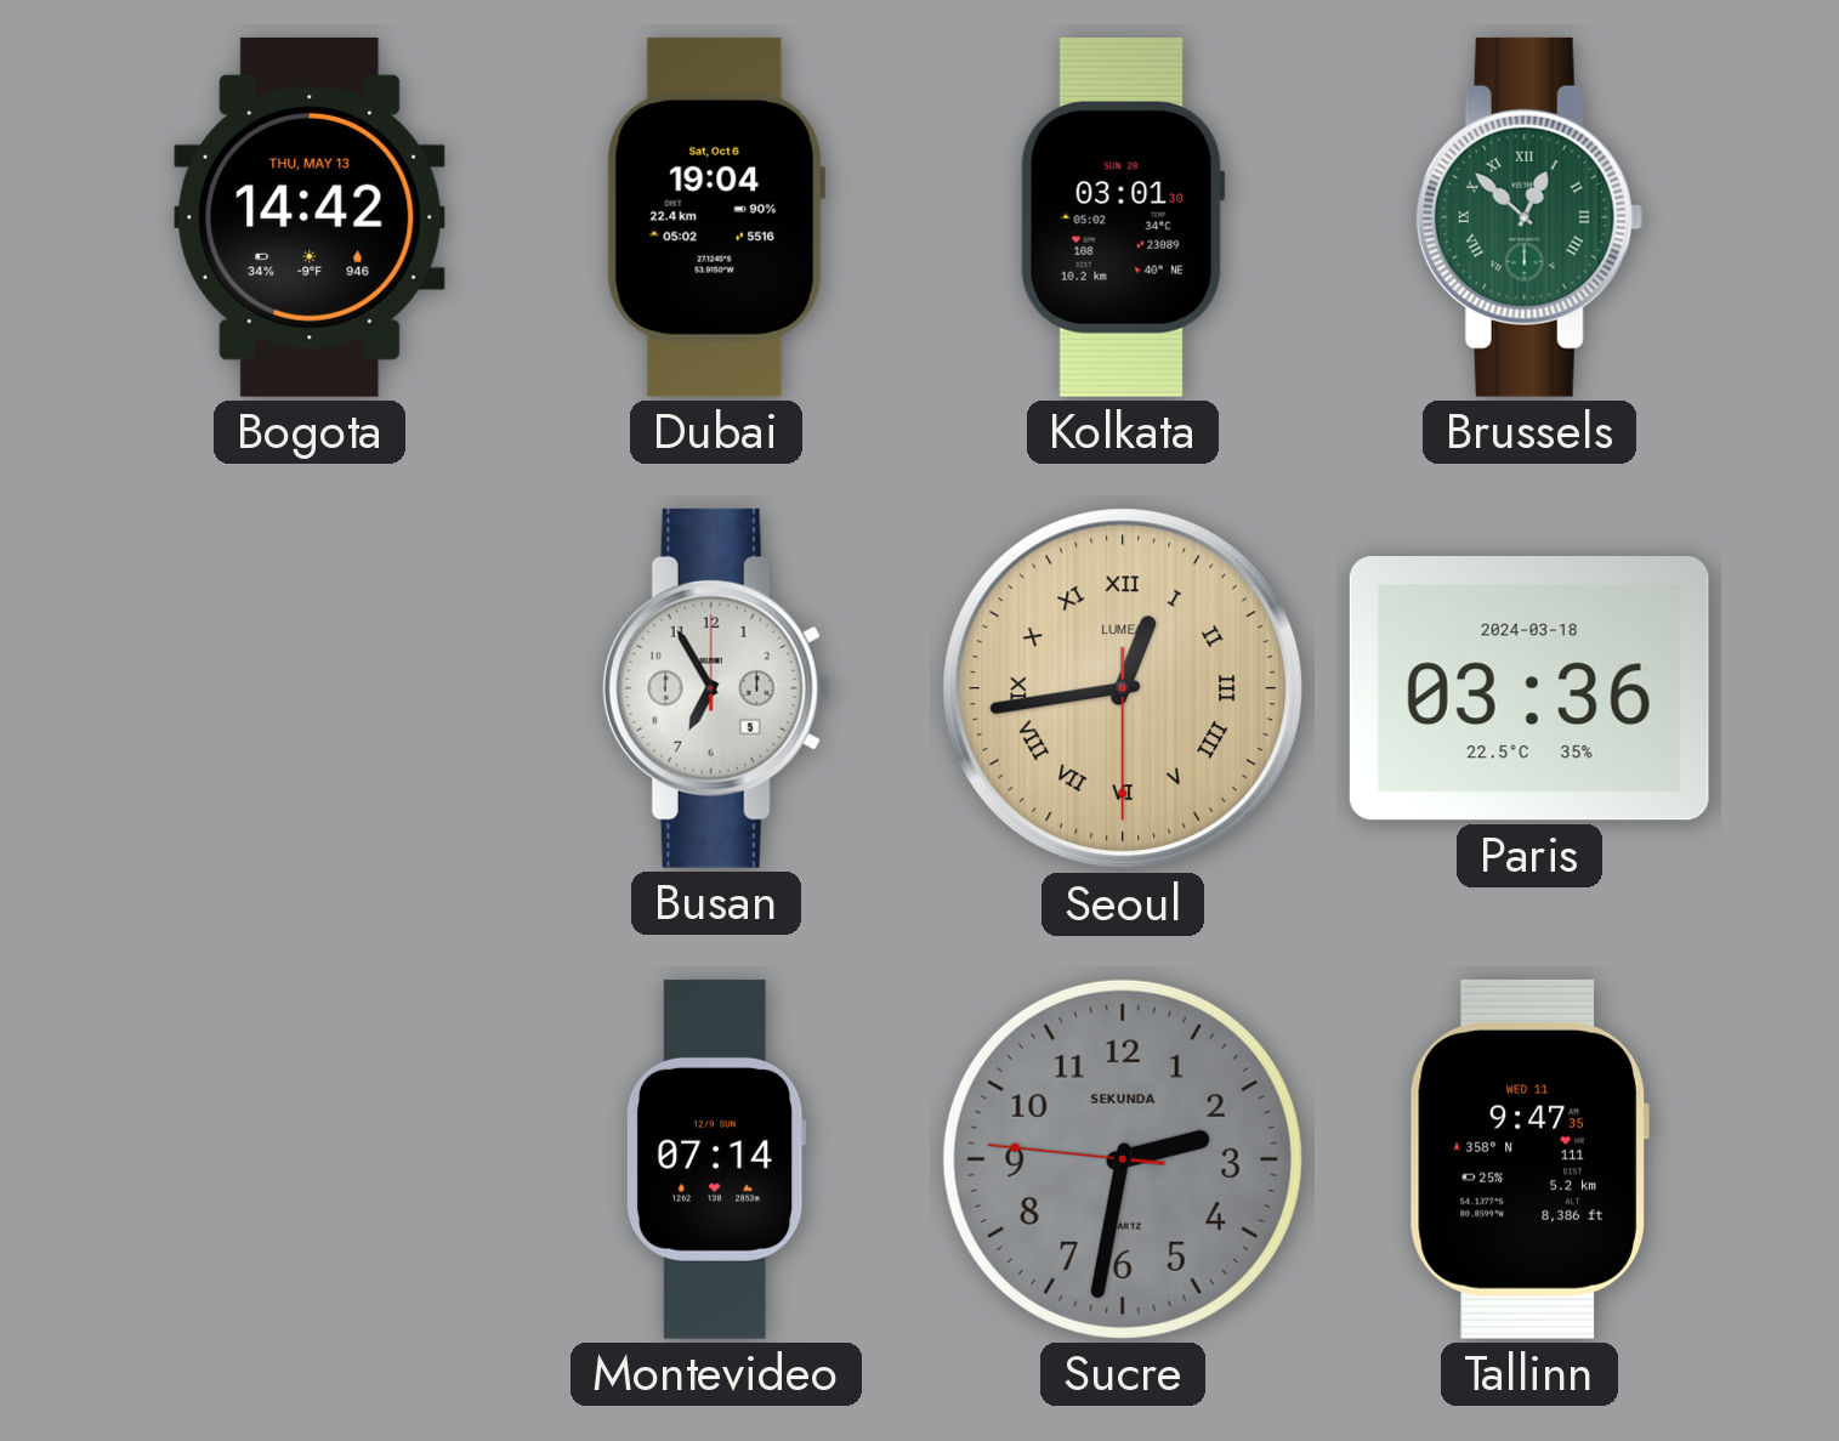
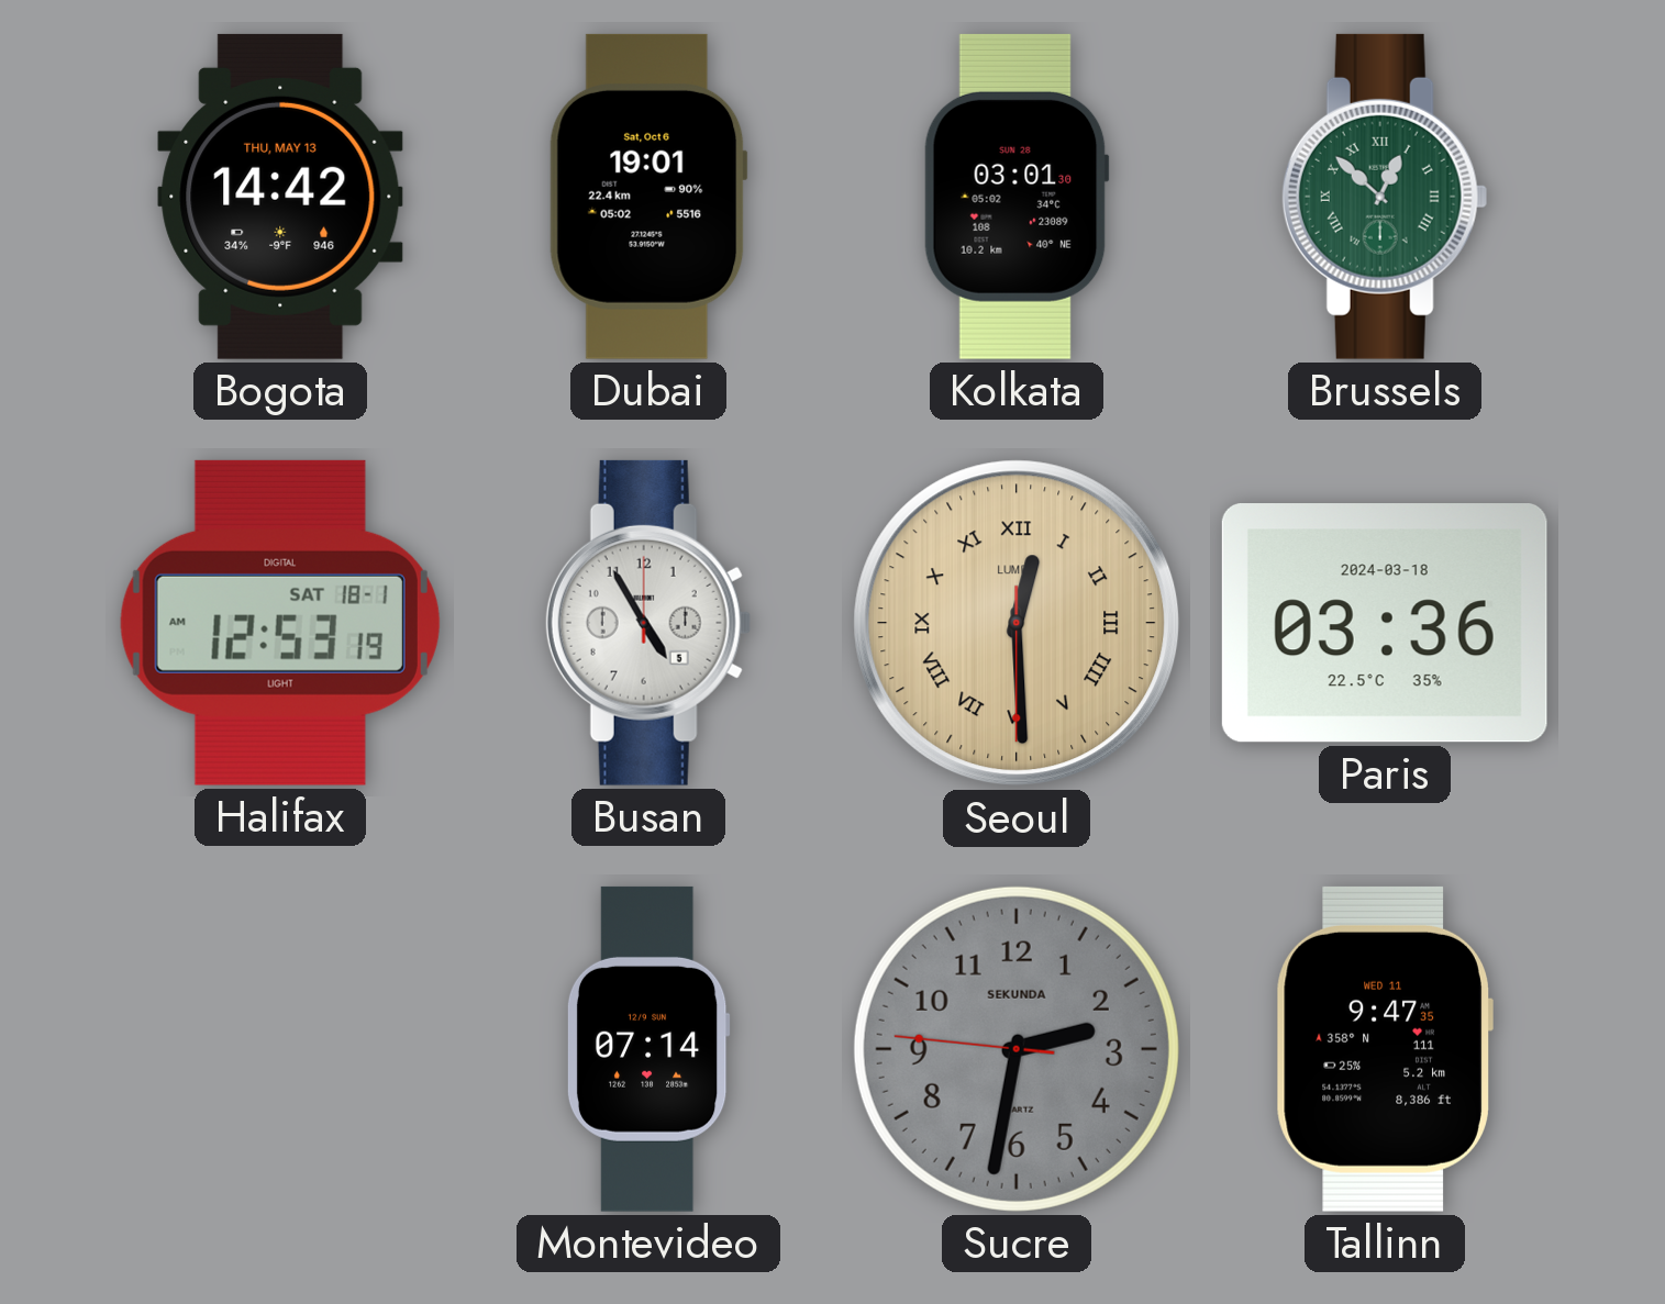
Dubai: 19:04 -> 19:01
Halifax: none -> 12:53
Busan: 6:55 -> 4:55
Seoul: 12:43 -> 12:29
